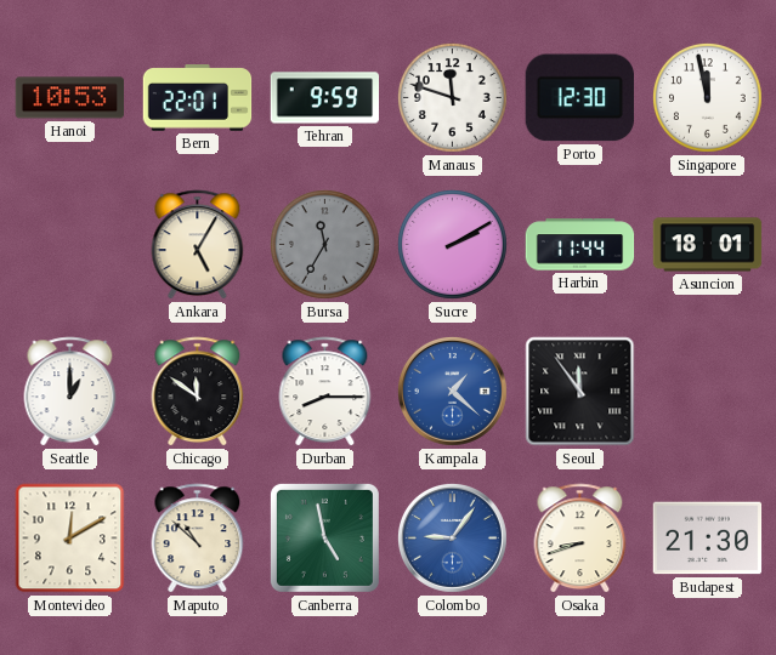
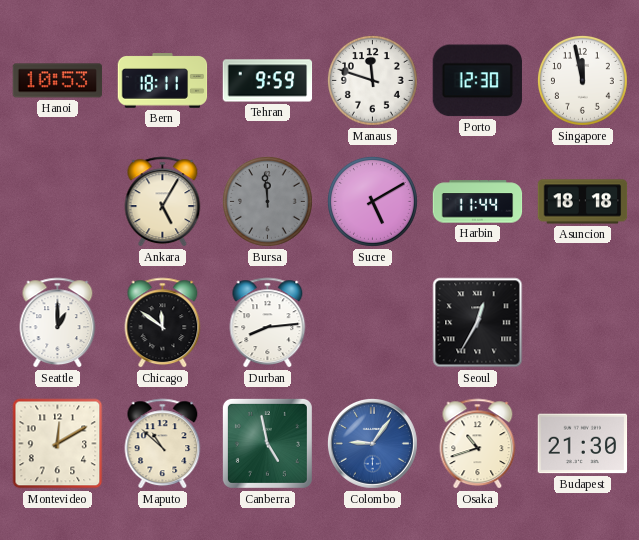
Bern: 22:01 -> 18:11
Bursa: 11:35 -> 11:59
Sucre: 2:10 -> 5:10
Asuncion: 18:01 -> 18:18
Durban: 8:15 -> 8:14
Kampala: 1:22 -> none
Seoul: 11:54 -> 12:35
Osaka: 8:42 -> 10:42
